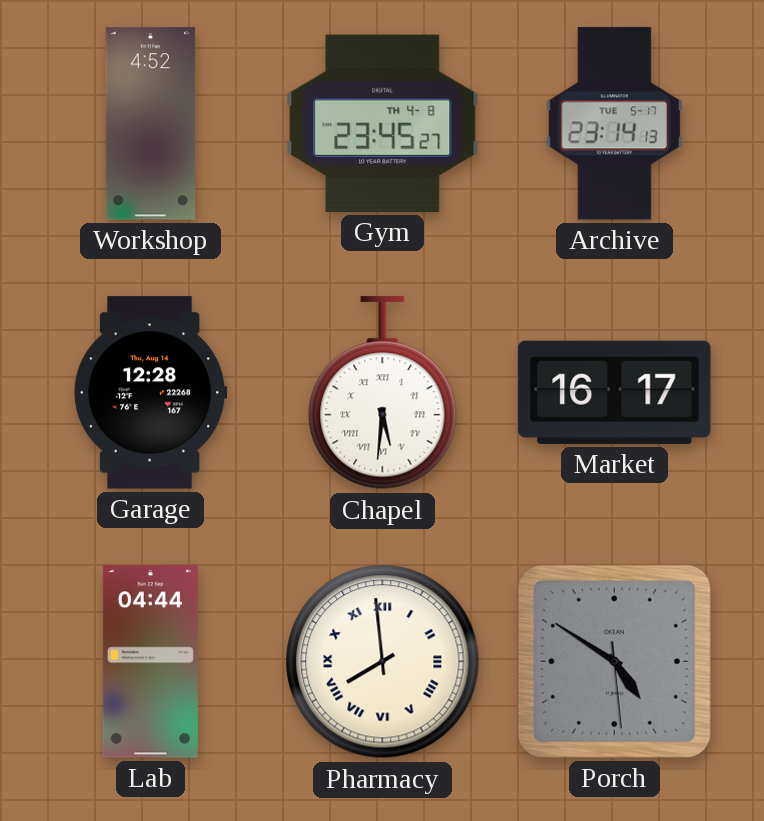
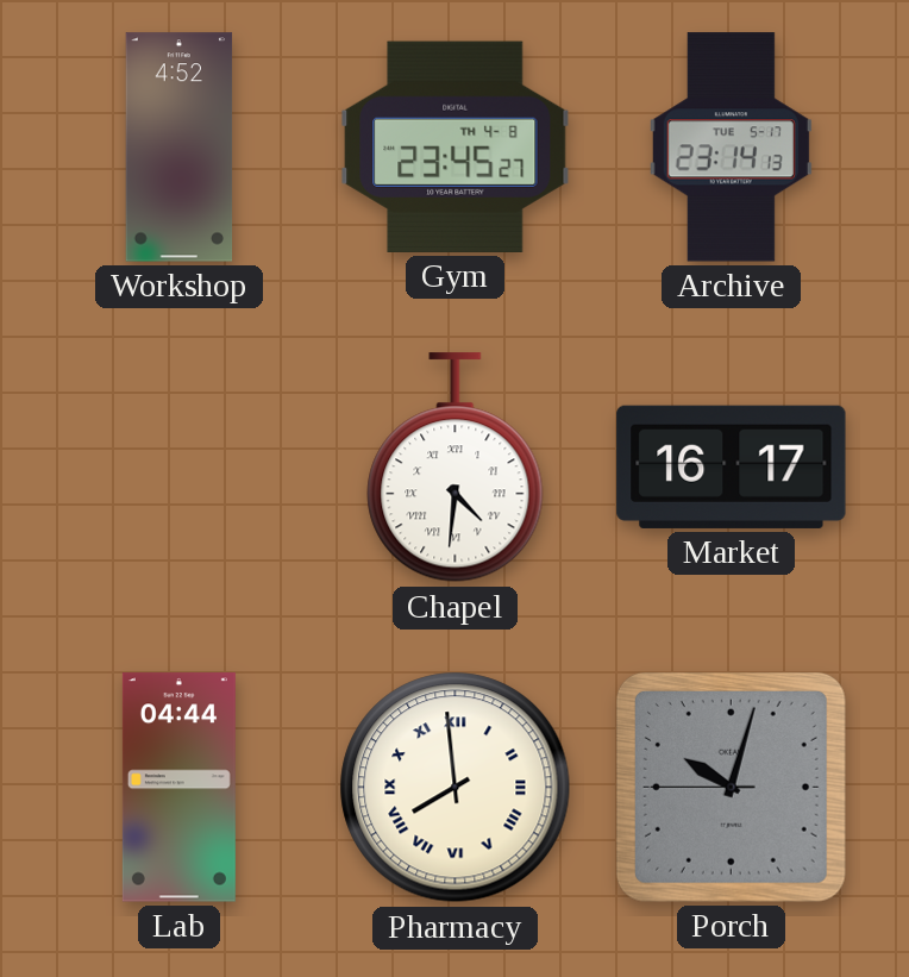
Garage: 12:28 -> none
Chapel: 5:31 -> 4:31
Porch: 4:50 -> 10:02
